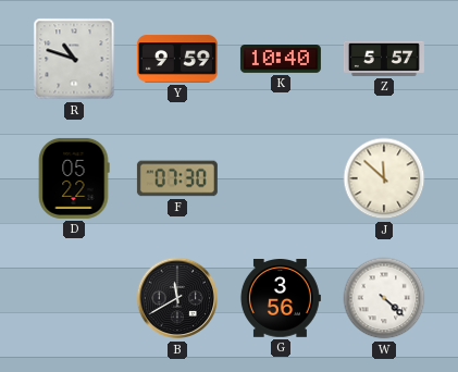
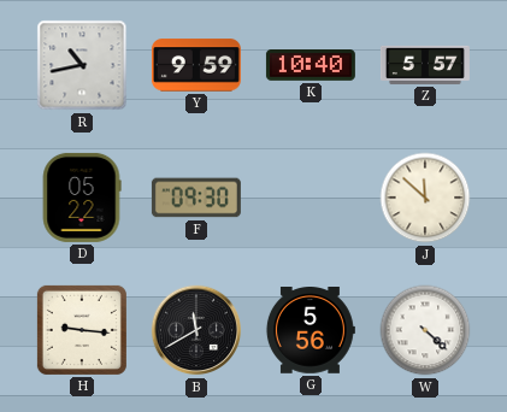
R: 10:48 -> 10:43
F: 07:30 -> 09:30
H: none -> 9:16
G: 3:56 -> 5:56
